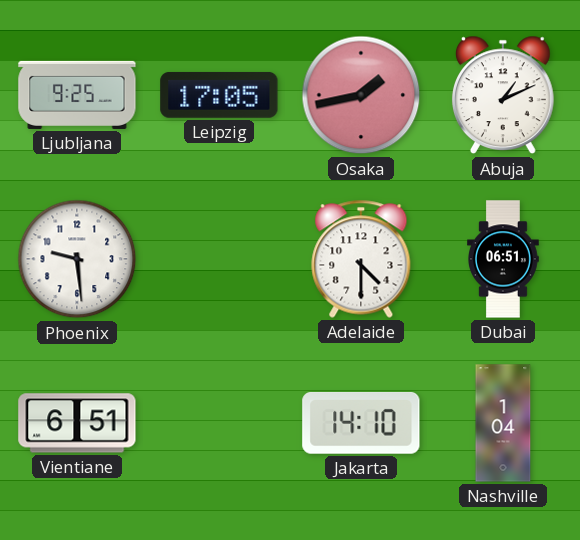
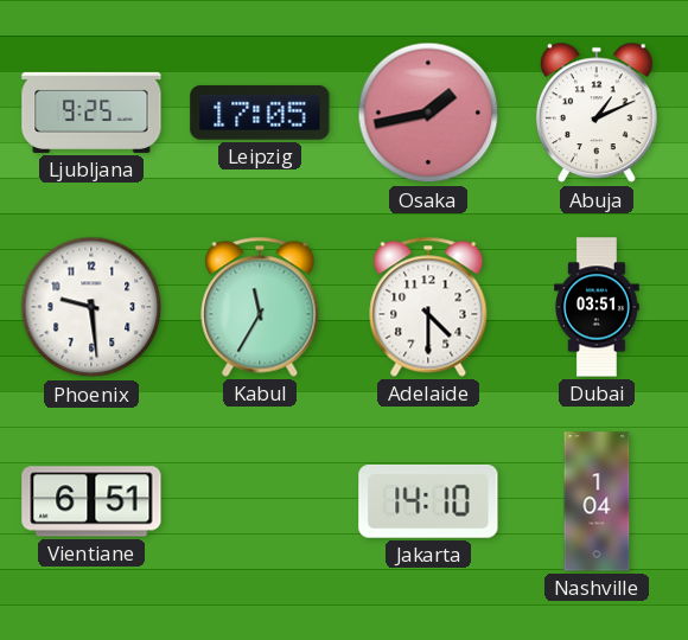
Kabul: none -> 11:35
Dubai: 06:51 -> 03:51
